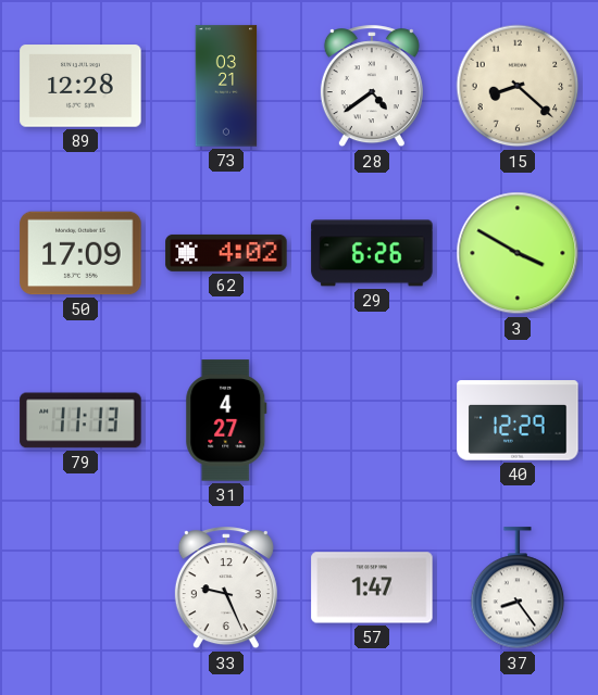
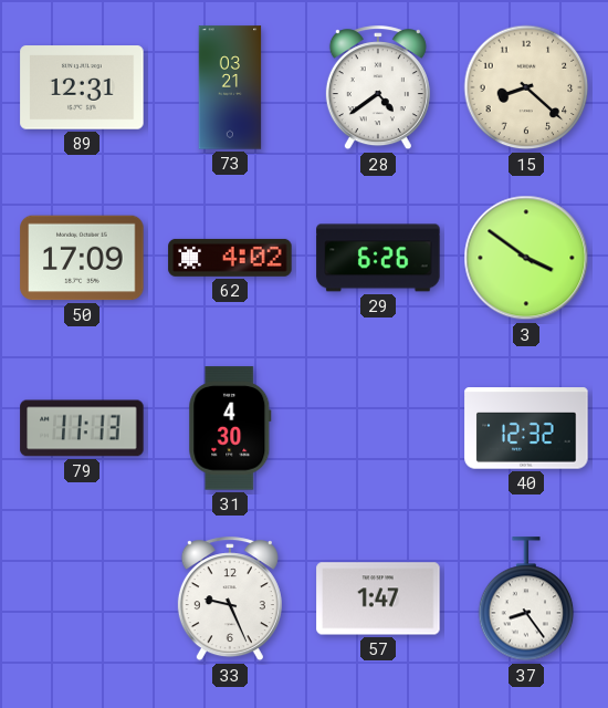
89: 12:28 -> 12:31
3: 3:50 -> 3:51
31: 4:27 -> 4:30
40: 12:29 -> 12:32
